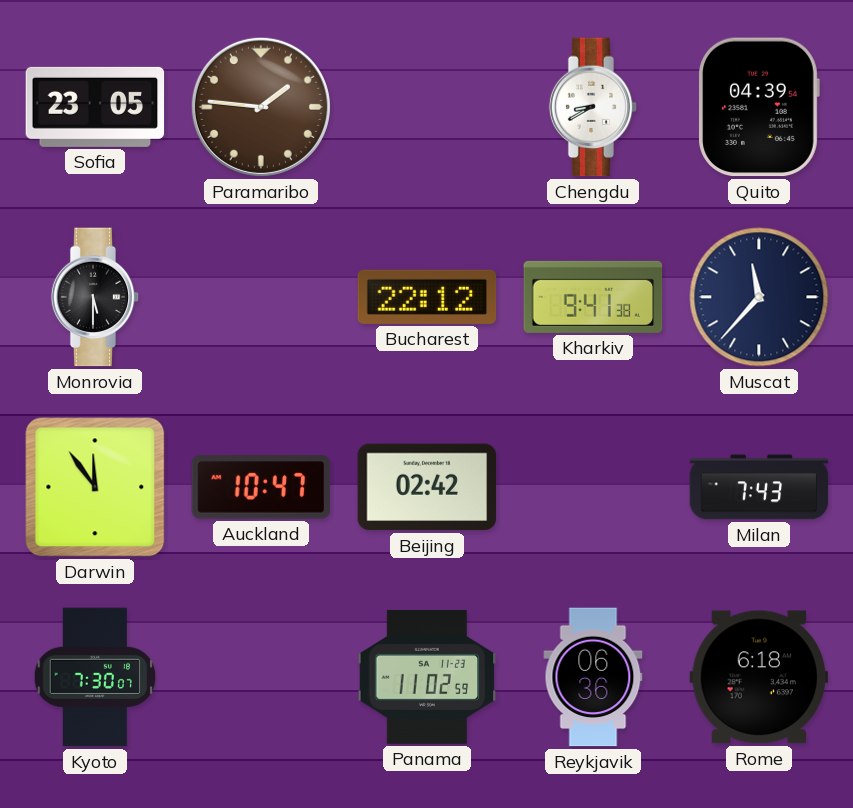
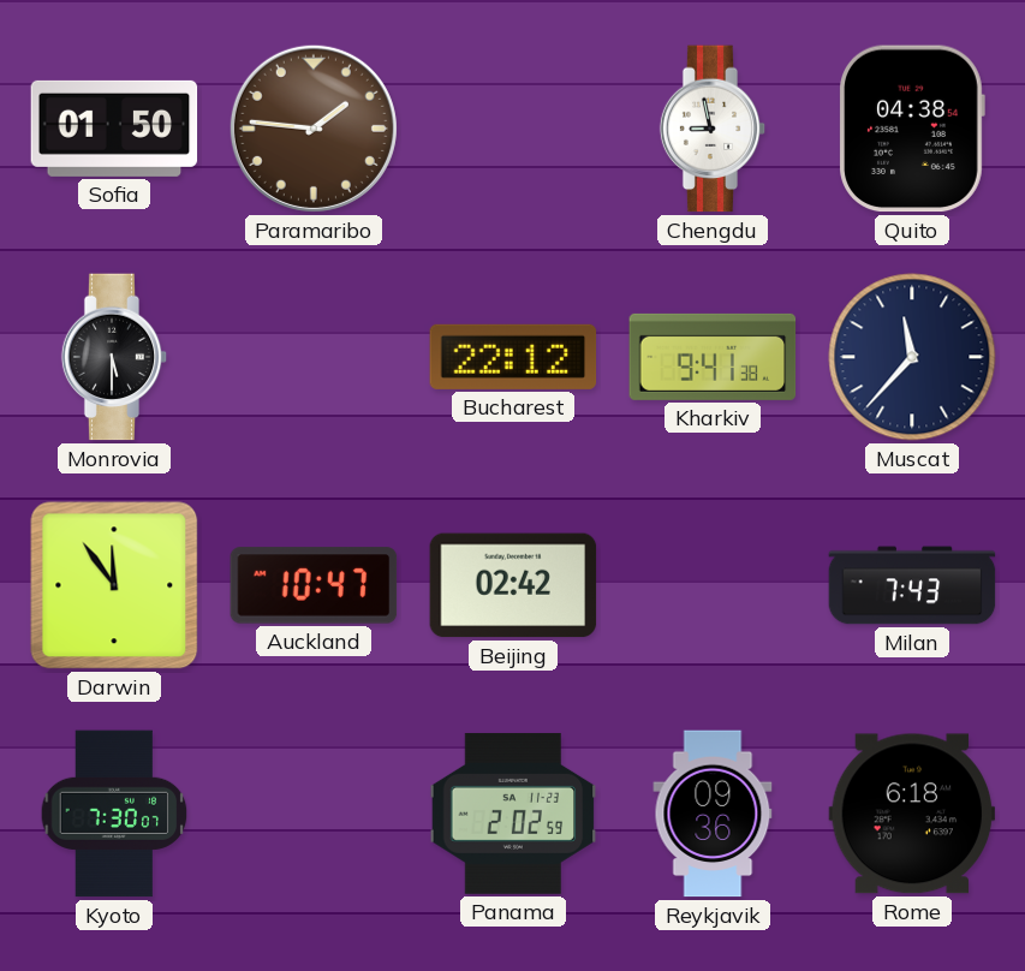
Sofia: 23:05 -> 01:50
Chengdu: 8:40 -> 8:58
Quito: 04:39 -> 04:38
Panama: 11:02 -> 2:02
Reykjavik: 06:36 -> 09:36
